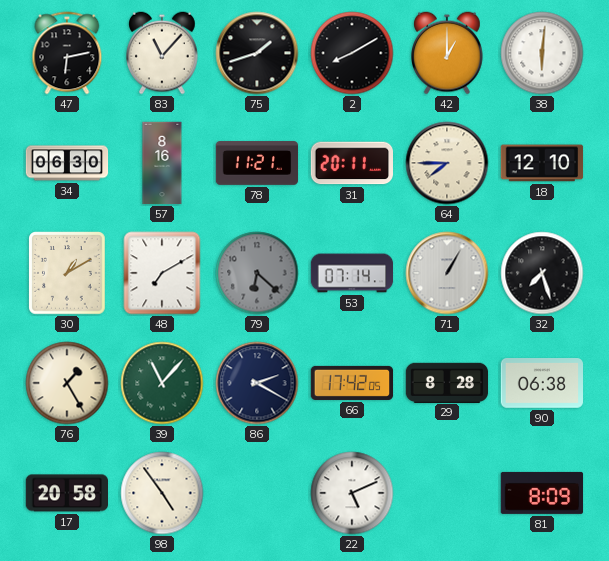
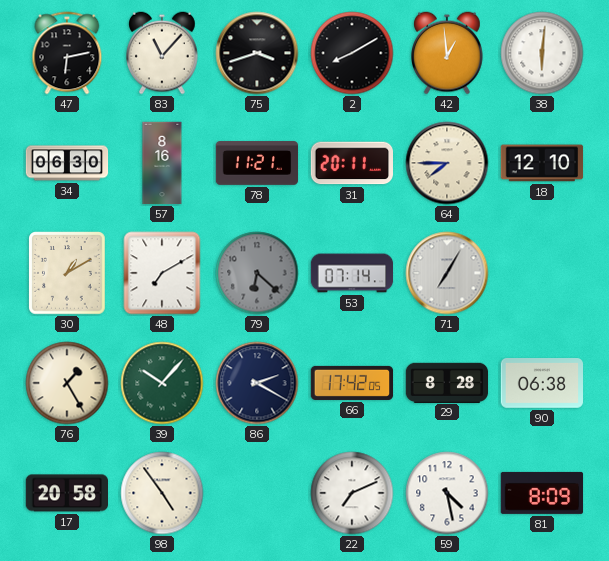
75: 1:42 -> 3:42
42: 1:00 -> 12:59
71: 1:05 -> 7:05
32: 7:27 -> none
39: 11:07 -> 10:07
22: 5:11 -> 7:11
59: none -> 4:28
